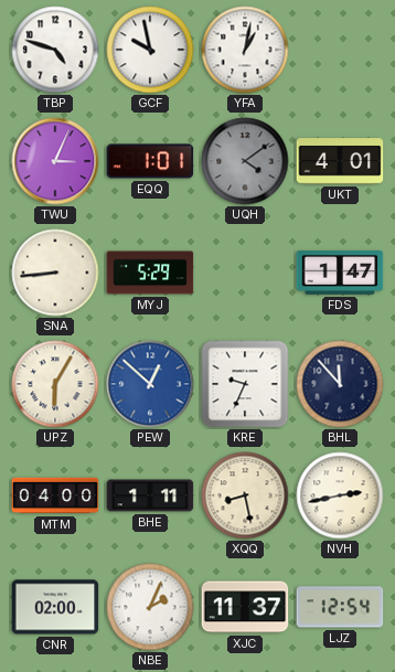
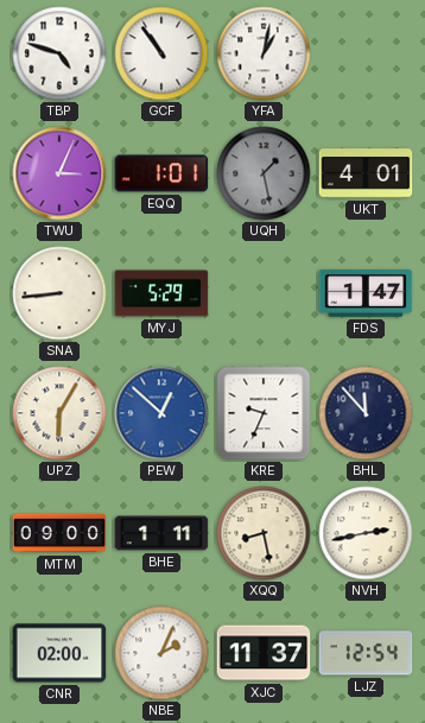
GCF: 9:58 -> 10:54
UQH: 4:09 -> 1:28
MTM: 04:00 -> 09:00
